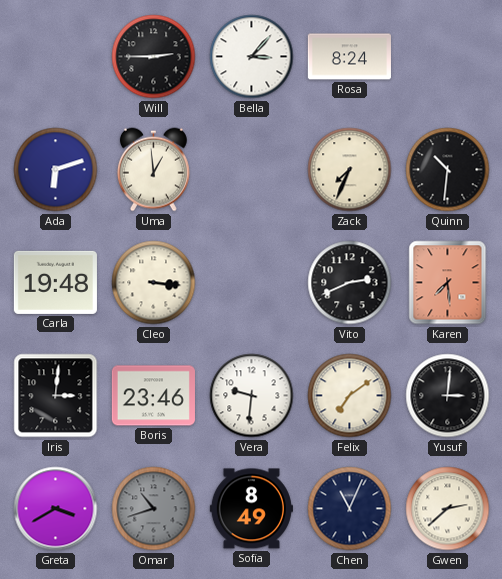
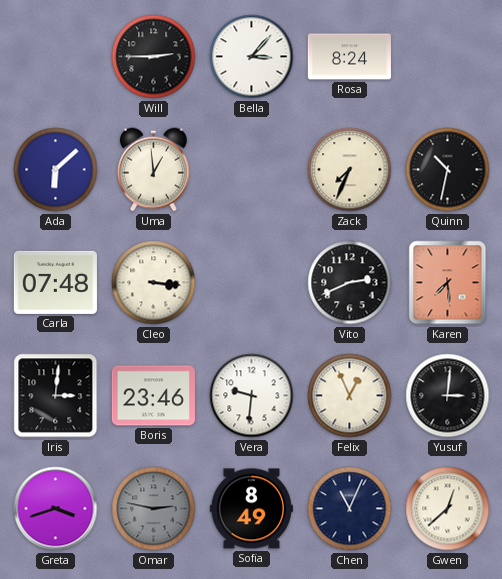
Ada: 6:12 -> 6:08
Quinn: 10:31 -> 10:32
Carla: 19:48 -> 07:48
Felix: 7:09 -> 12:56
Greta: 3:40 -> 3:42
Omar: 10:42 -> 2:47
Gwen: 2:38 -> 12:38
